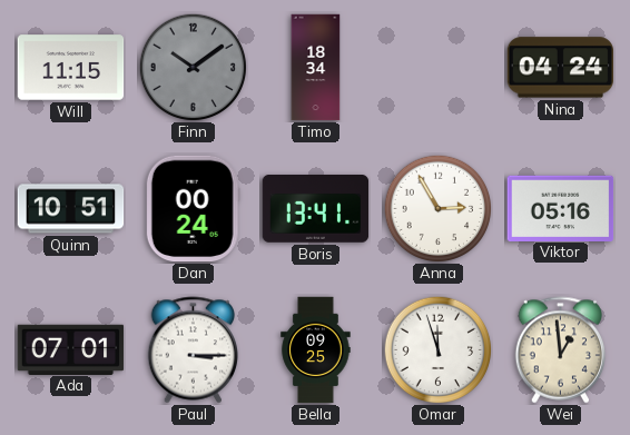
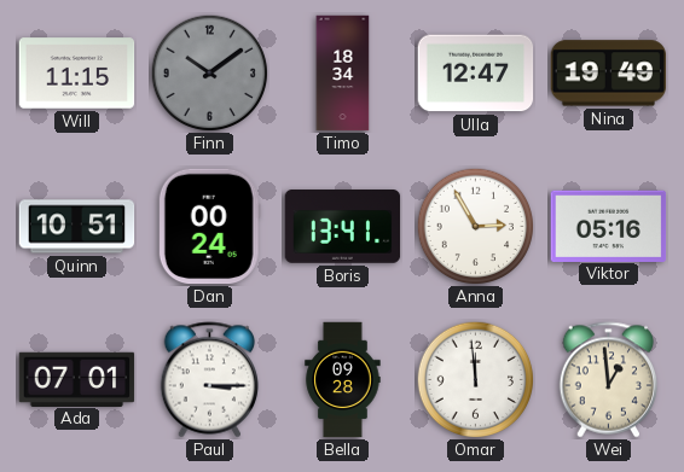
Ulla: none -> 12:47
Nina: 04:24 -> 19:49
Bella: 09:25 -> 09:28
Omar: 11:57 -> 11:59
